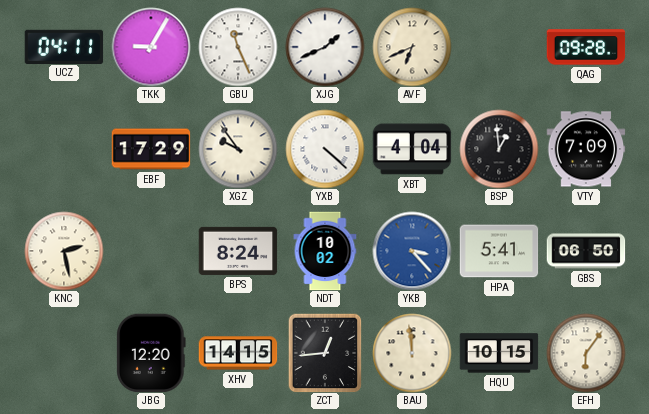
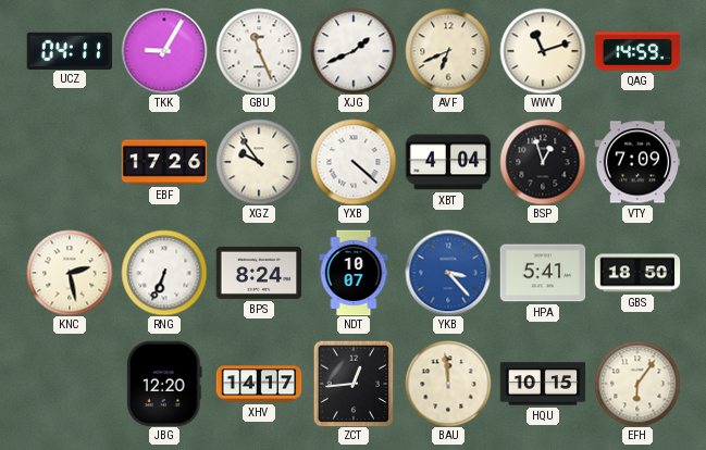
WWV: none -> 11:12
QAG: 09:28 -> 14:59
EBF: 17:29 -> 17:26
BSP: 12:59 -> 12:57
RNG: none -> 6:34
NDT: 10:02 -> 10:07
GBS: 06:50 -> 18:50
XHV: 14:15 -> 14:17
